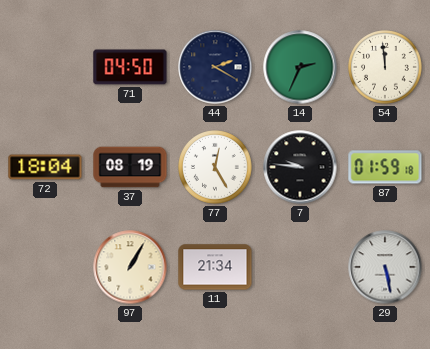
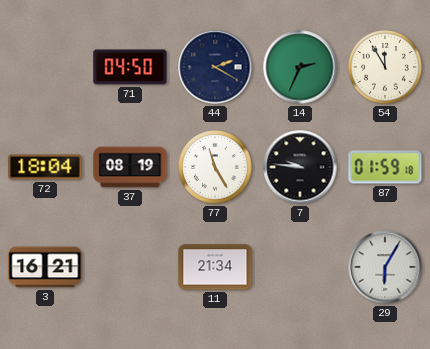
54: 11:59 -> 11:55
77: 12:25 -> 11:25
3: none -> 16:21
97: 1:05 -> none
29: 5:28 -> 6:05
